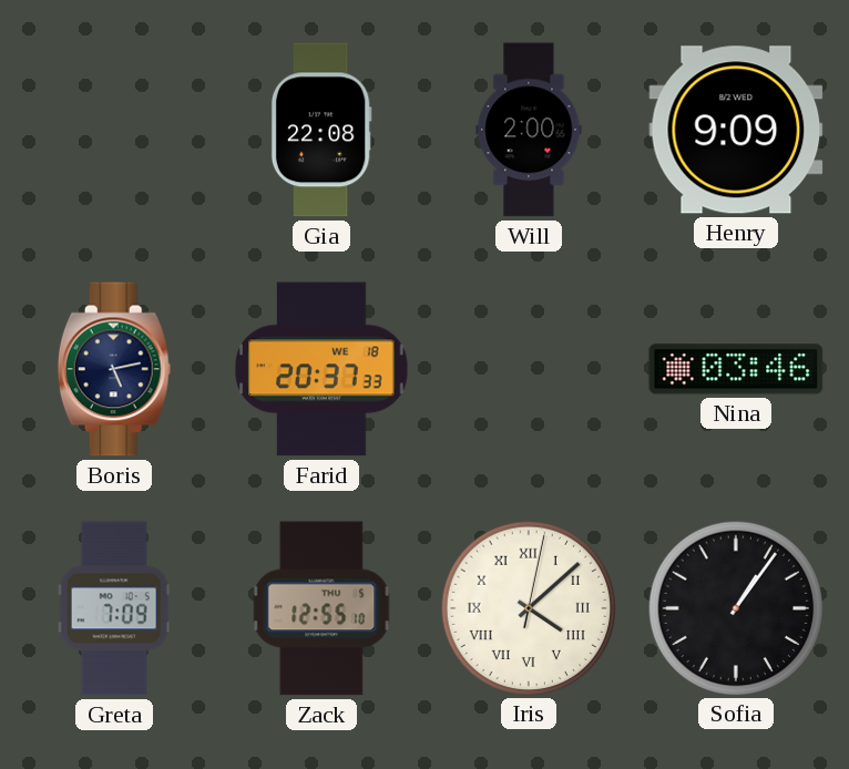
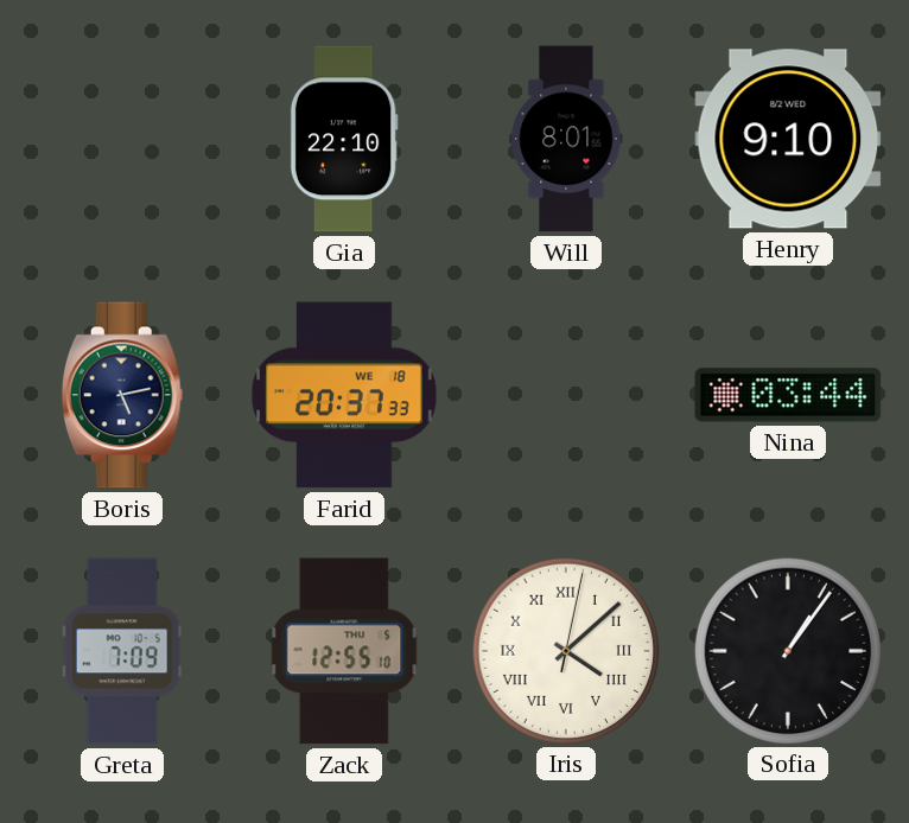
Gia: 22:08 -> 22:10
Will: 2:00 -> 8:01
Henry: 9:09 -> 9:10
Nina: 03:46 -> 03:44
